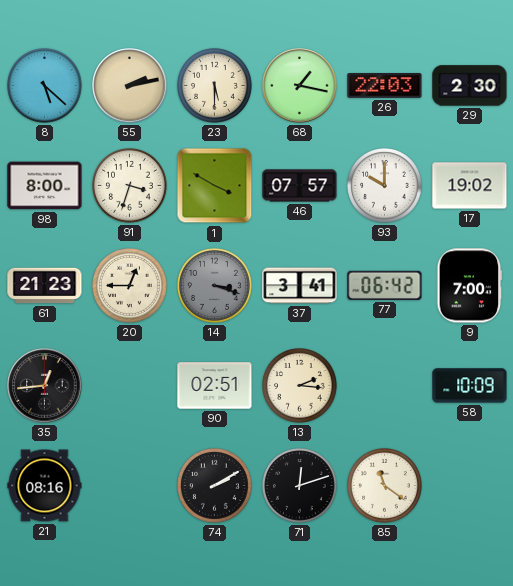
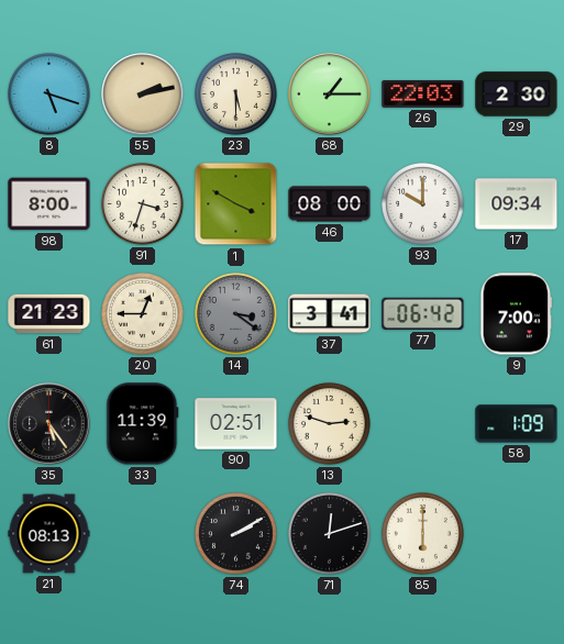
8: 5:22 -> 5:18
68: 1:17 -> 1:15
46: 07:57 -> 08:00
17: 19:02 -> 09:34
14: 3:18 -> 3:21
35: 12:44 -> 5:24
33: none -> 11:39
13: 2:16 -> 2:48
58: 10:09 -> 1:09
21: 08:16 -> 08:13
85: 11:21 -> 6:00
